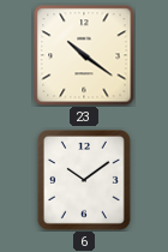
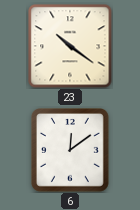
6: 10:09 -> 12:09
